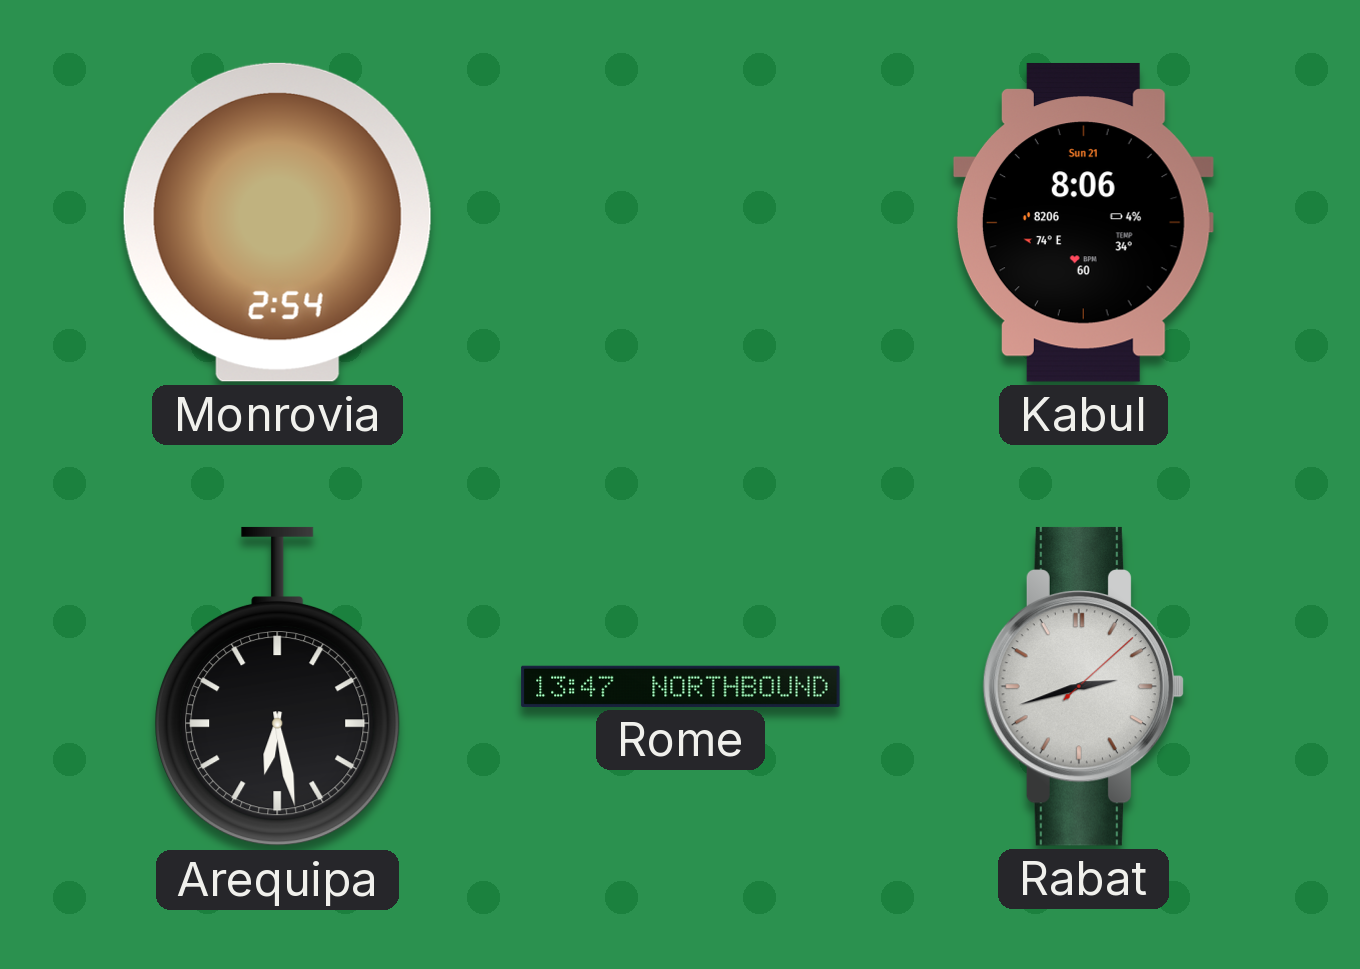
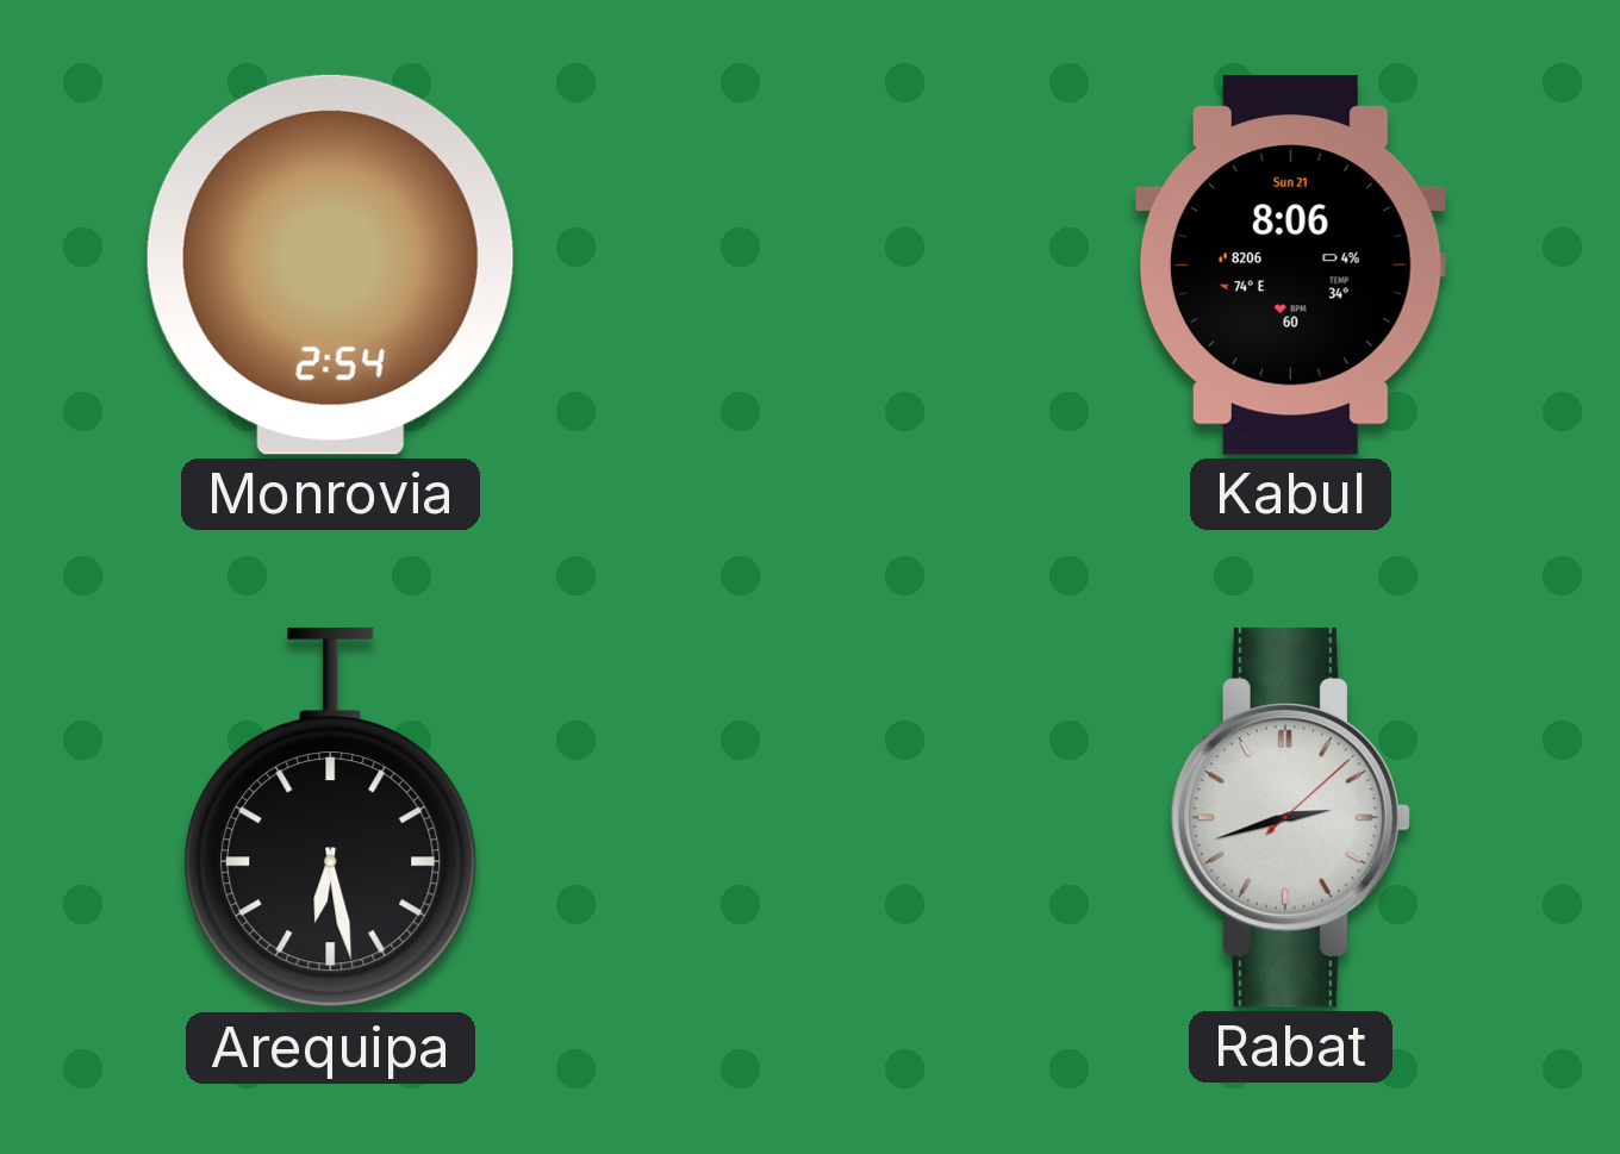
Rome: 13:47 -> none
